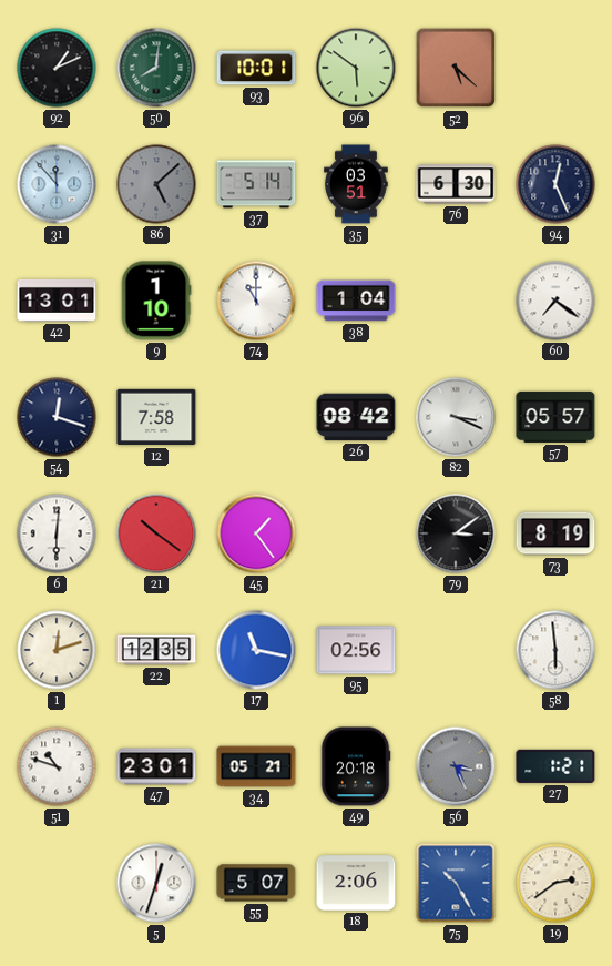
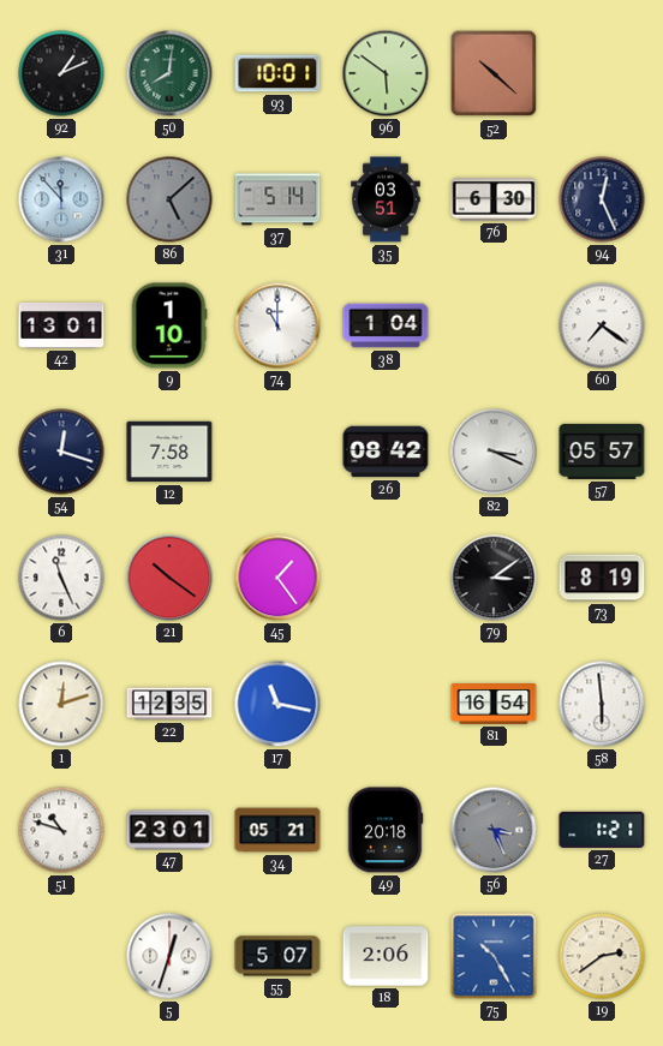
52: 5:22 -> 10:22
6: 6:01 -> 11:26
95: 02:56 -> none
81: none -> 16:54
